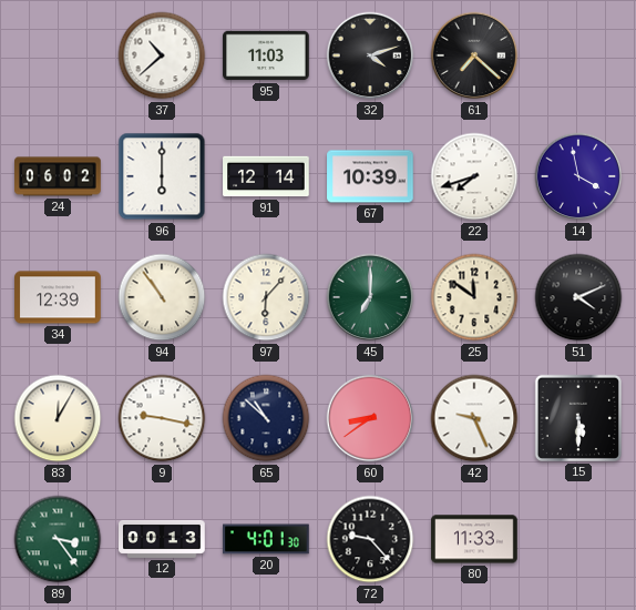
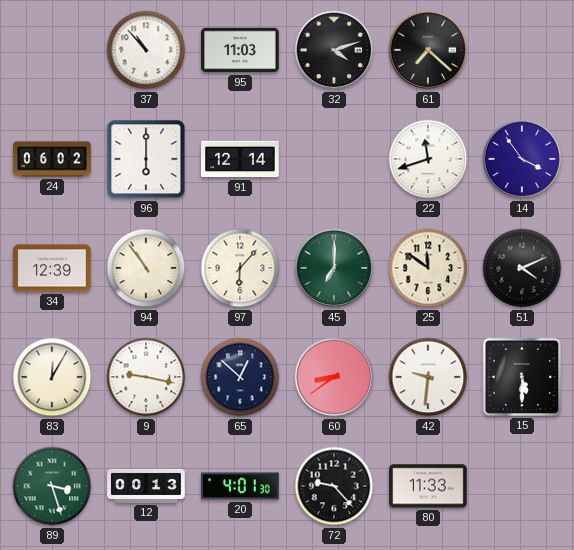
37: 10:38 -> 10:53
67: 10:39 -> none
22: 7:42 -> 11:42
14: 3:58 -> 3:54
65: 10:52 -> 12:52
42: 9:26 -> 9:31
89: 3:24 -> 3:27
